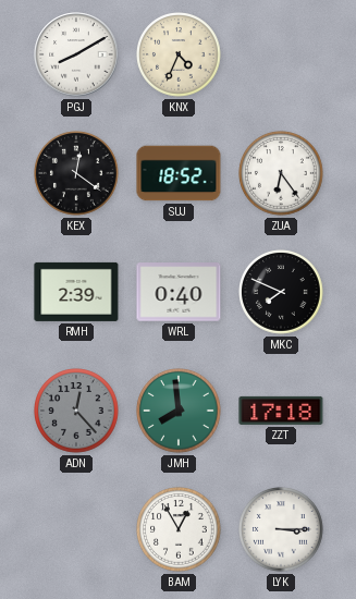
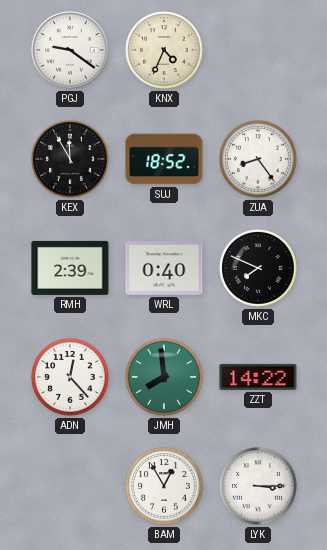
PGJ: 8:10 -> 9:21
KEX: 12:21 -> 11:55
ZUA: 6:24 -> 8:24
ADN dial: grey -> white
ZZT: 17:18 -> 14:22
